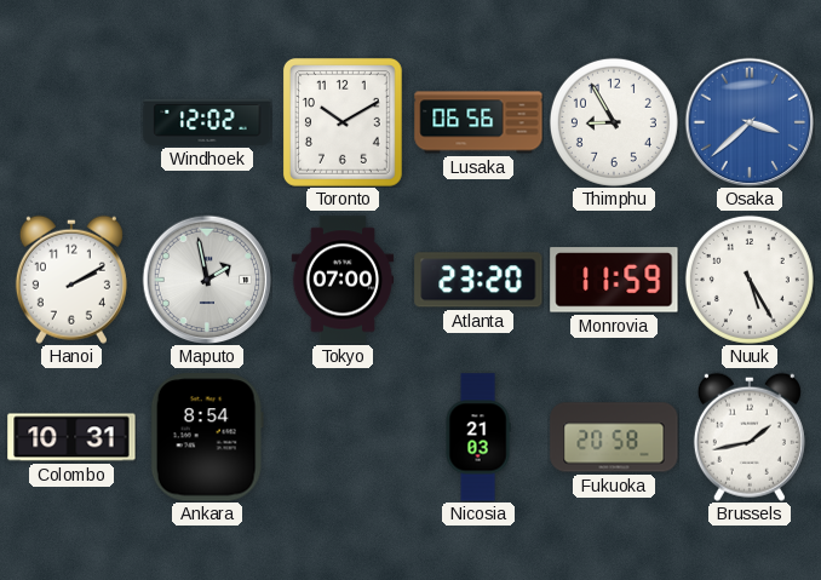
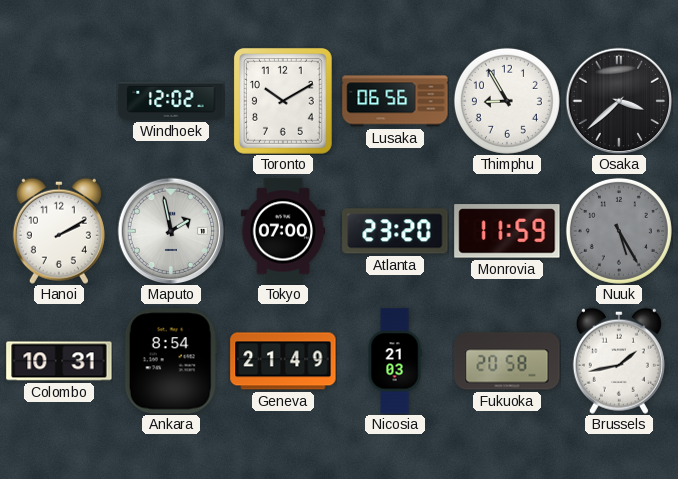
Osaka dial: blue -> black
Nuuk dial: white -> grey
Geneva: none -> 21:49
